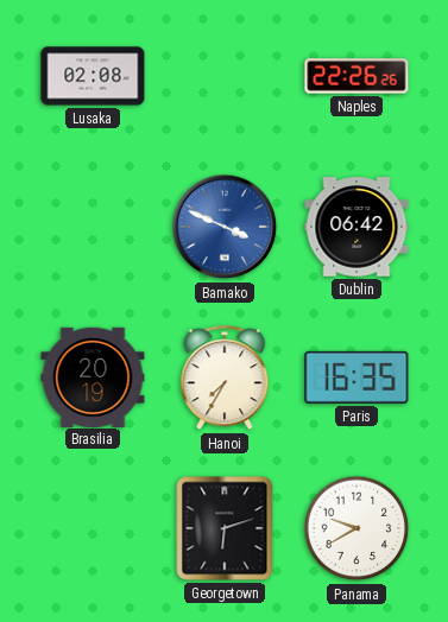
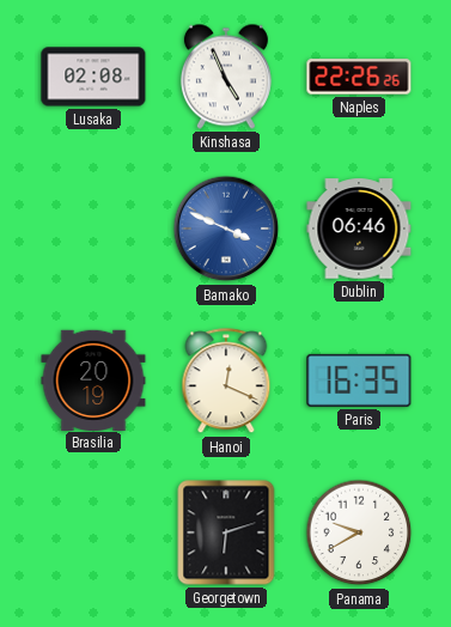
Kinshasa: none -> 4:56
Dublin: 06:42 -> 06:46
Hanoi: 7:35 -> 12:19
